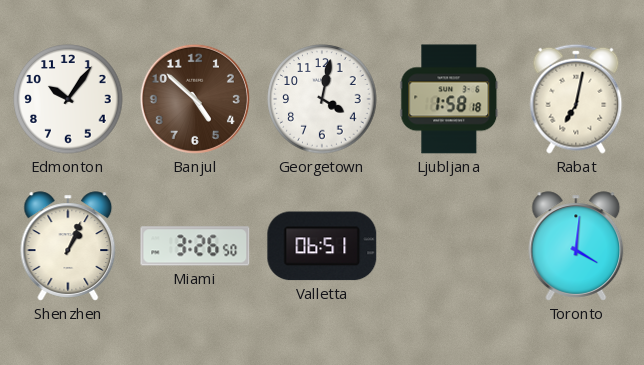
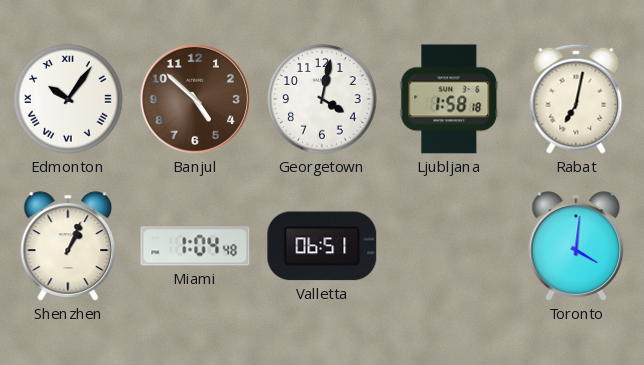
Edmonton numerals: Arabic -> Roman
Miami: 3:26 -> 1:04
